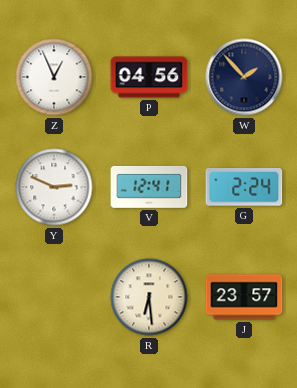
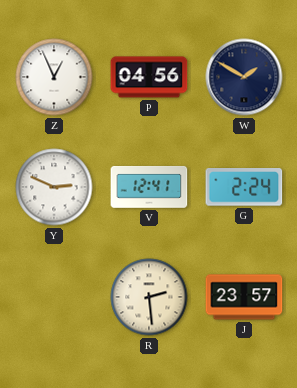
W: 1:53 -> 1:50
R: 6:29 -> 2:29
